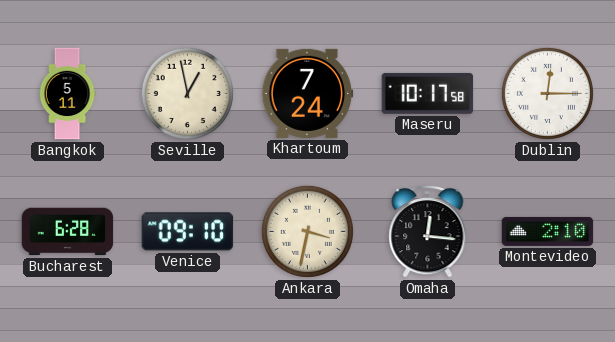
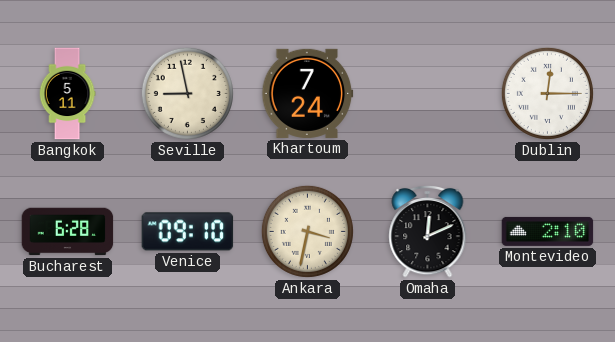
Seville: 12:58 -> 8:58
Maseru: 10:17 -> none
Omaha: 12:16 -> 12:11
